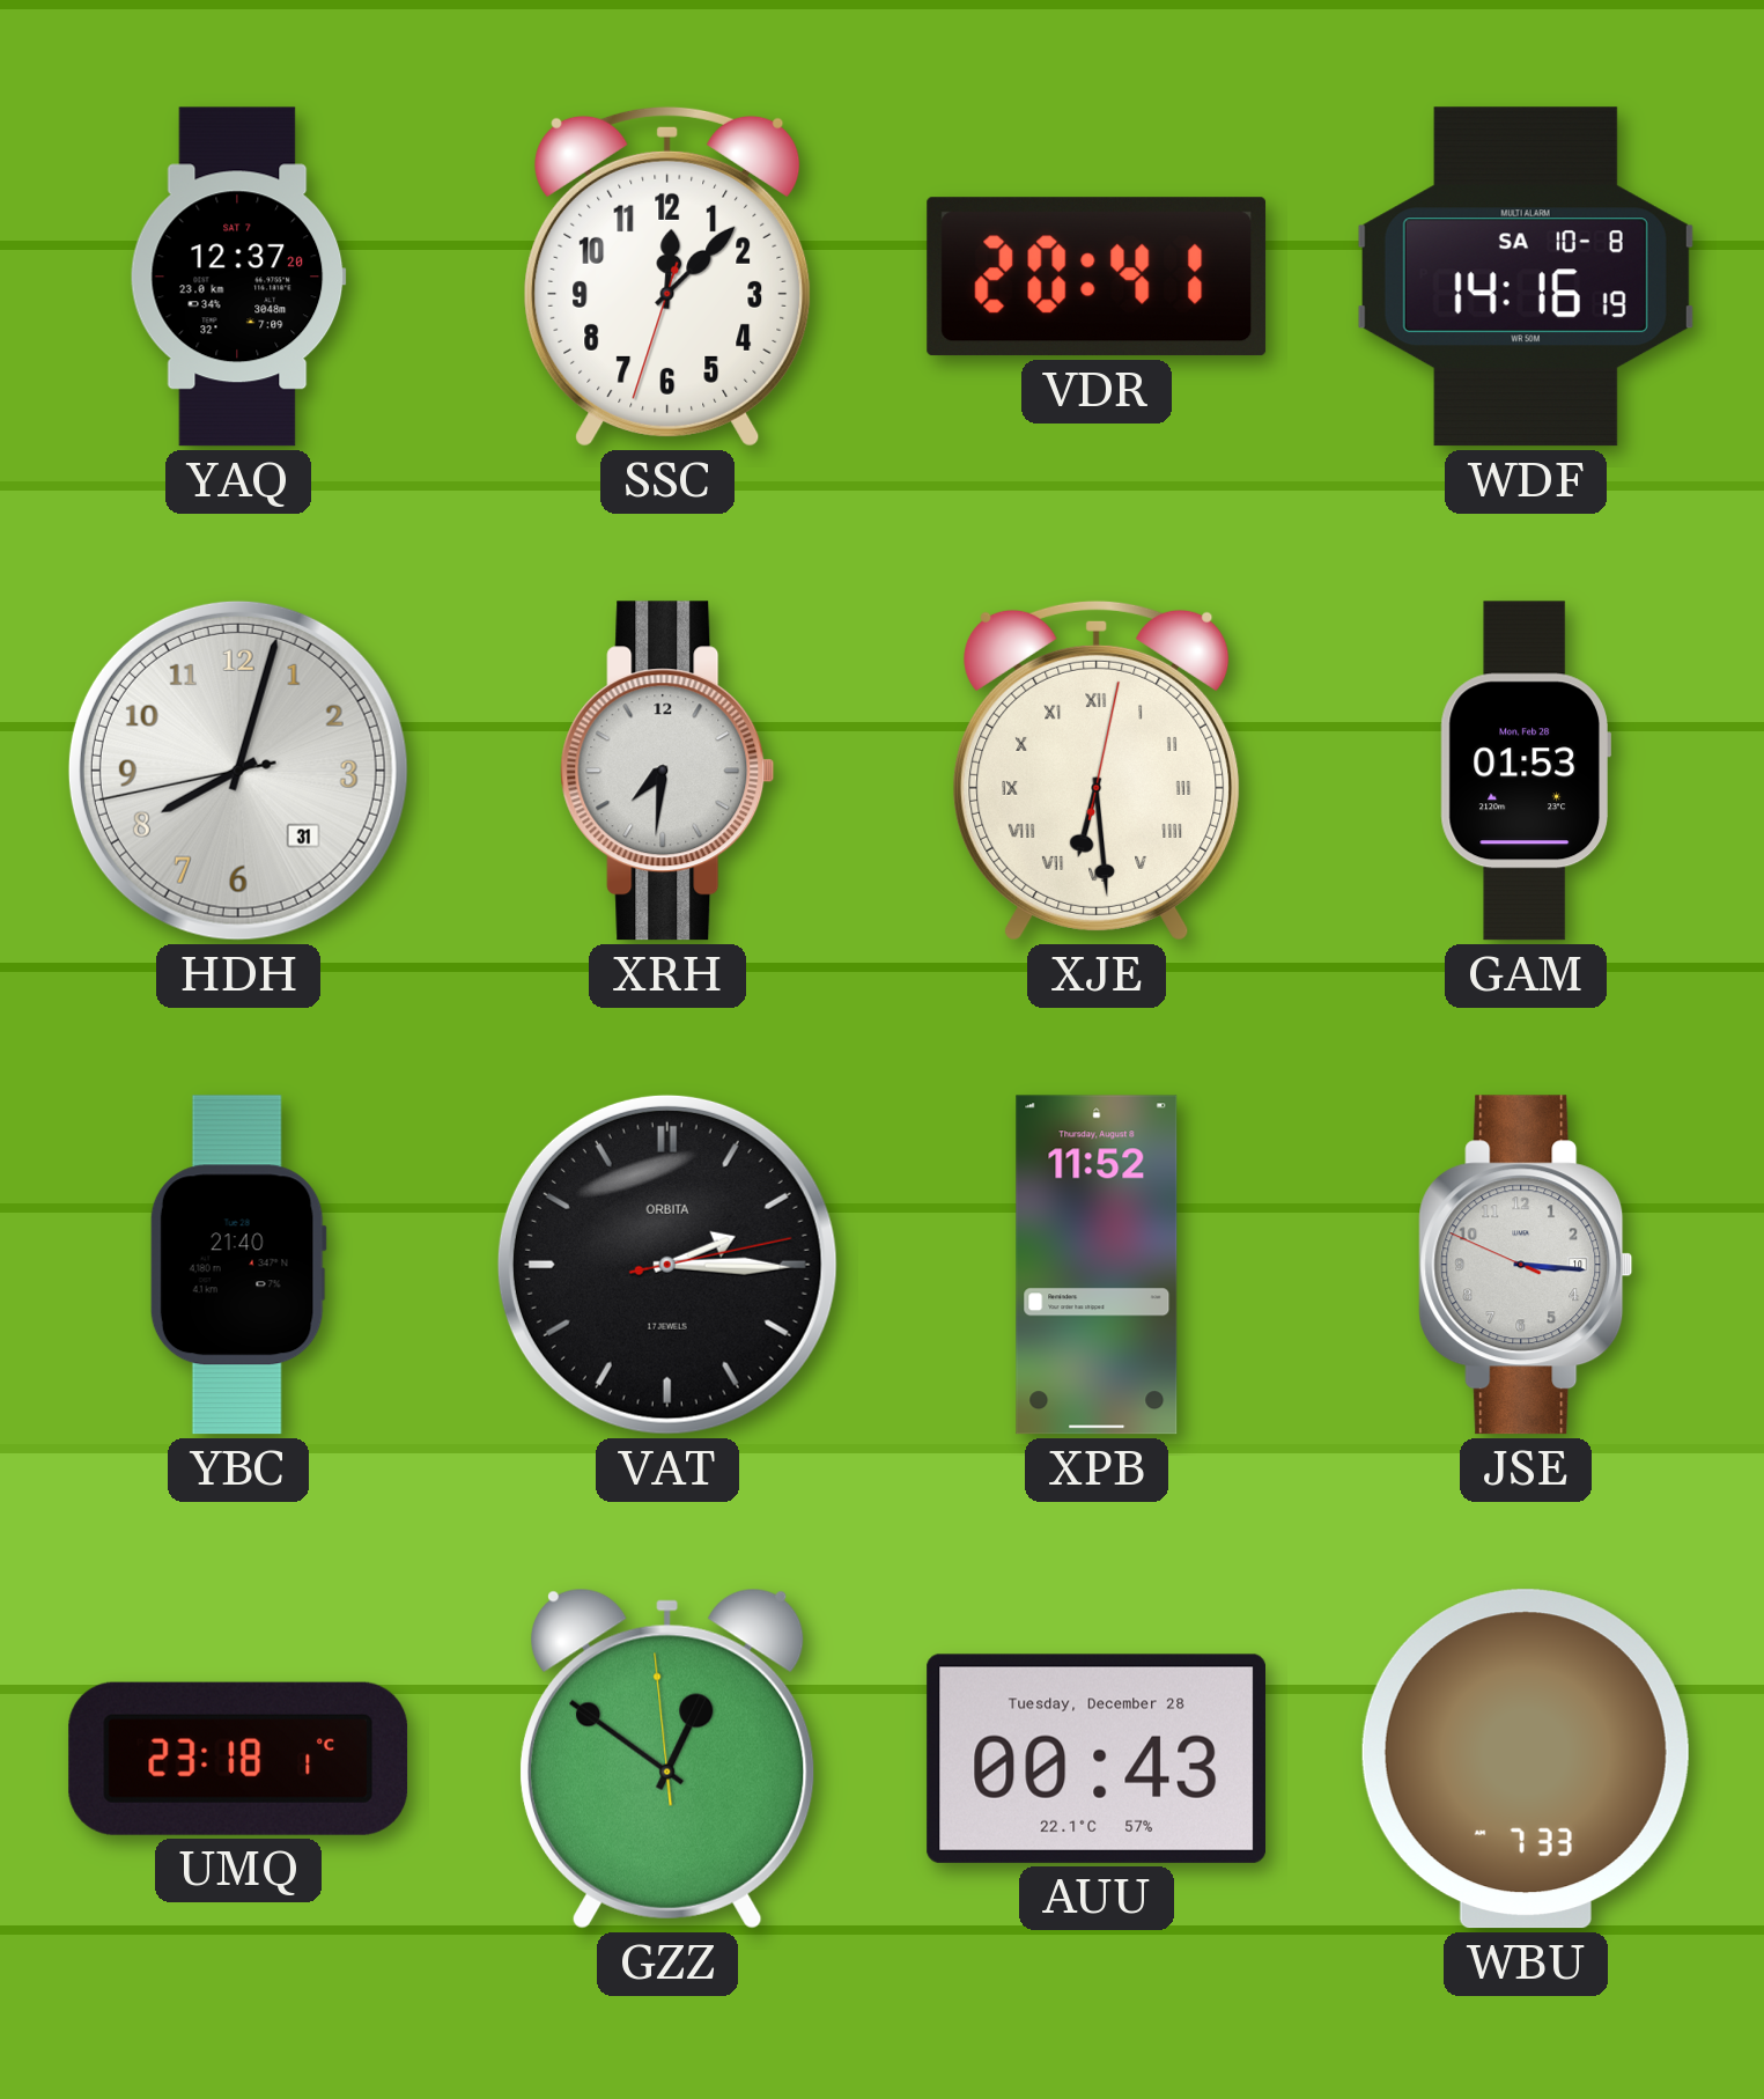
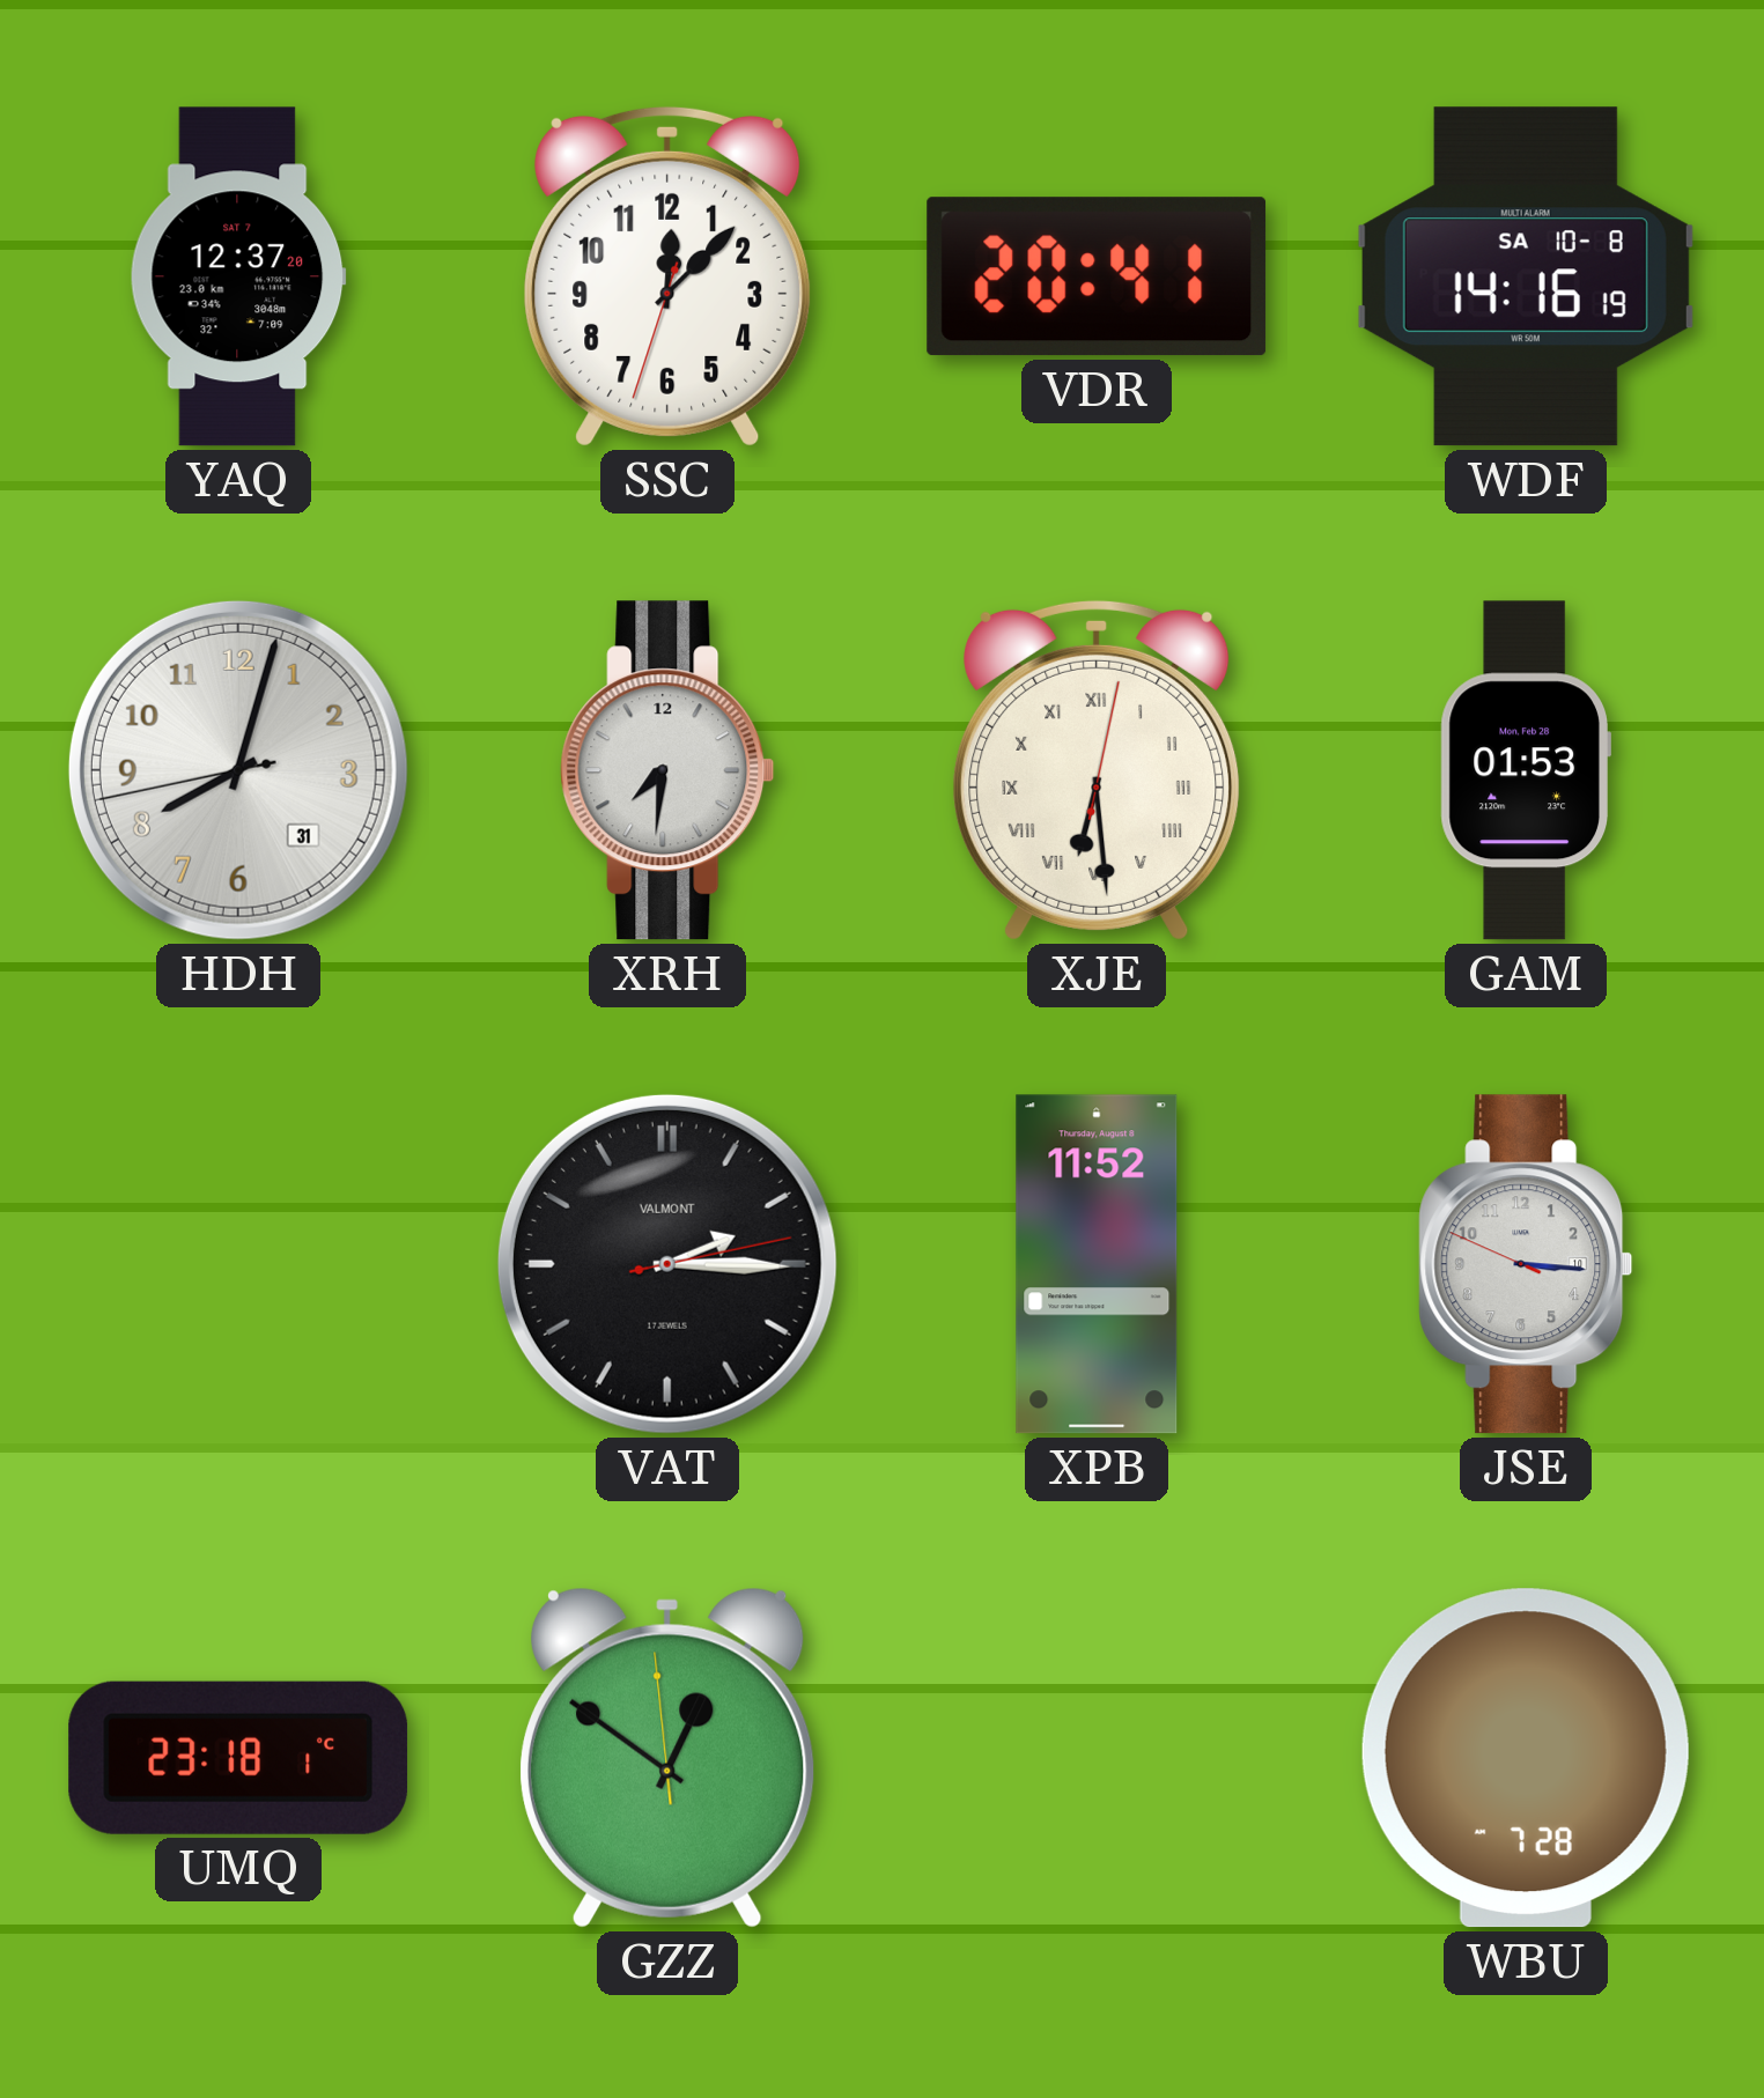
YBC: 21:40 -> none
VAT brand: ORBITA -> VALMONT
AUU: 00:43 -> none
WBU: 7:33 -> 7:28
